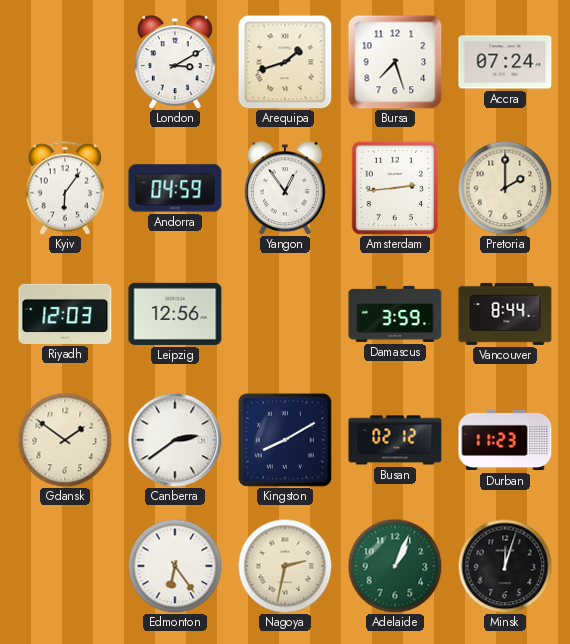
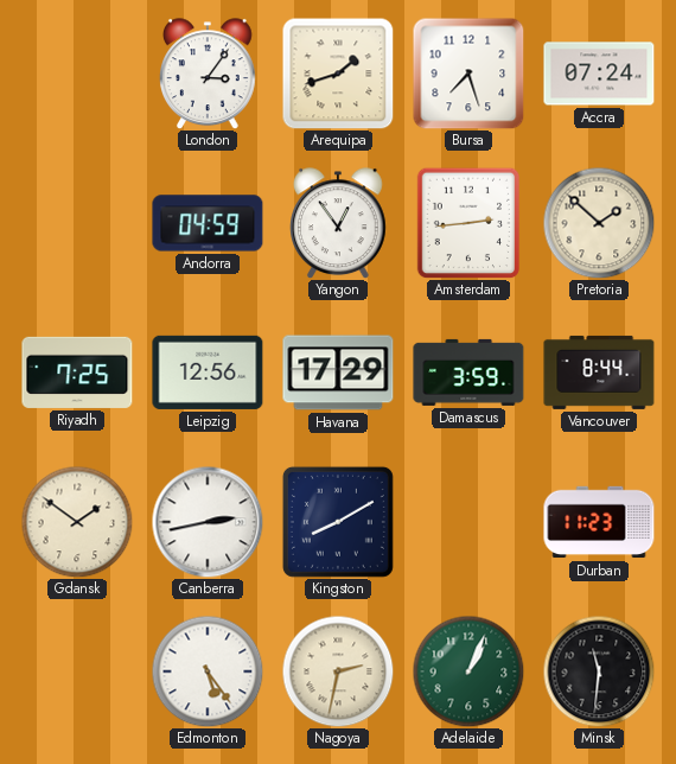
London: 3:10 -> 3:06
Kyiv: 6:06 -> none
Pretoria: 2:00 -> 1:52
Riyadh: 12:03 -> 7:25
Havana: none -> 17:29
Canberra: 2:39 -> 2:43
Busan: 02:12 -> none
Edmonton: 6:24 -> 5:24
Minsk: 12:03 -> 11:31
